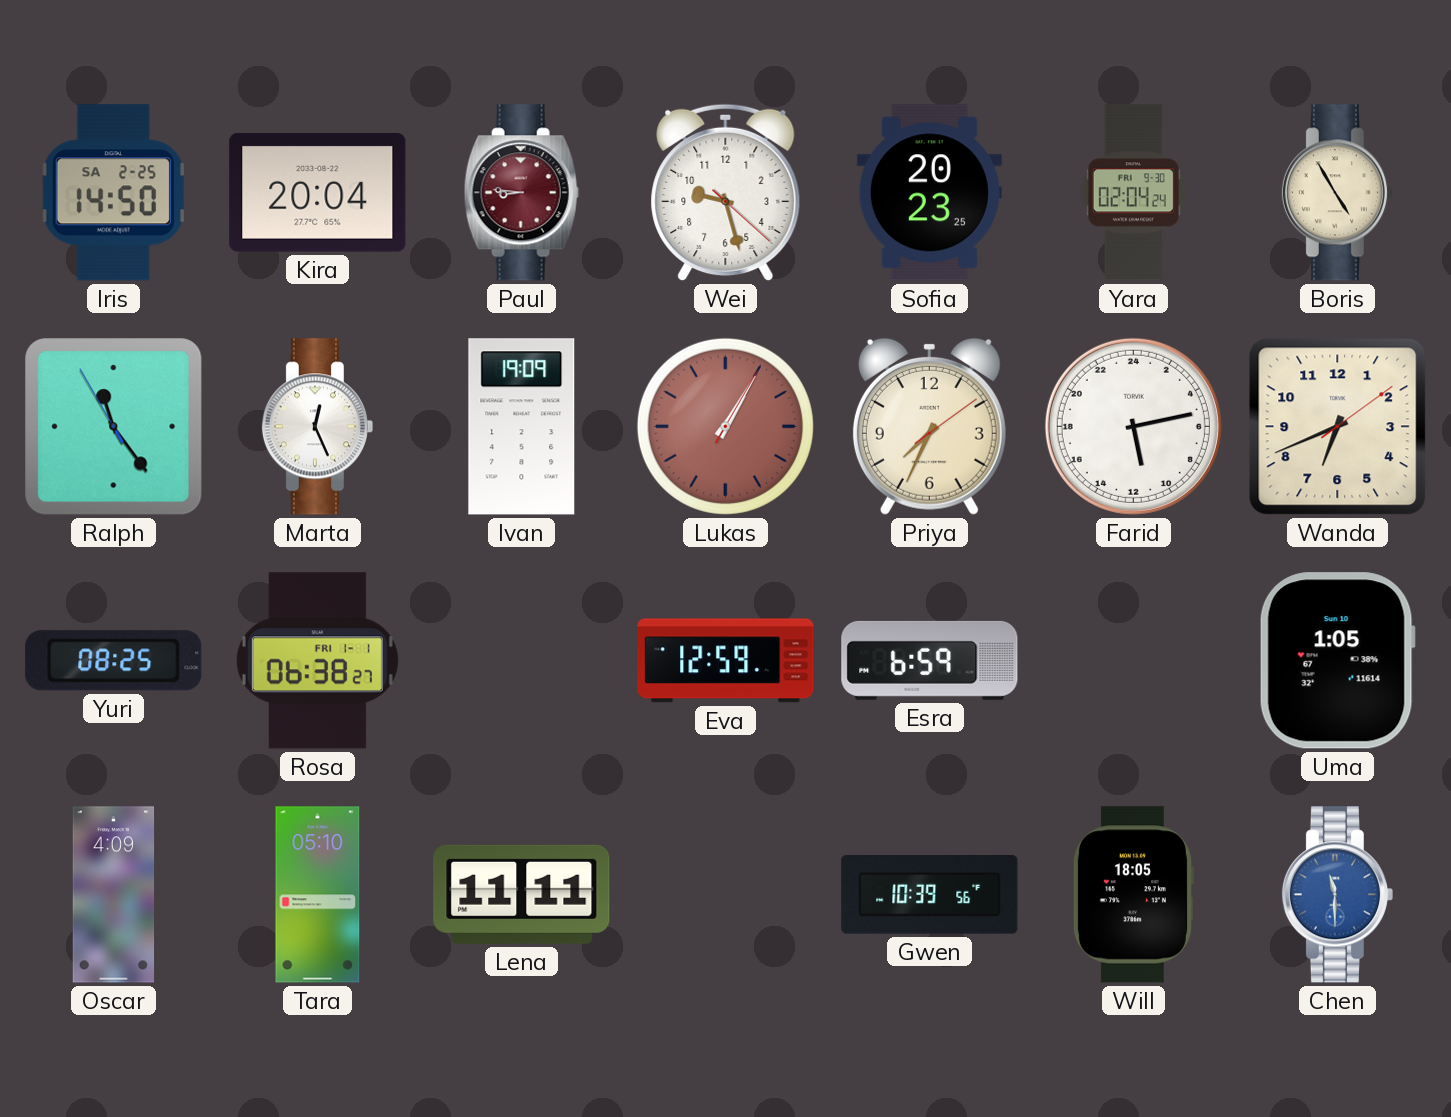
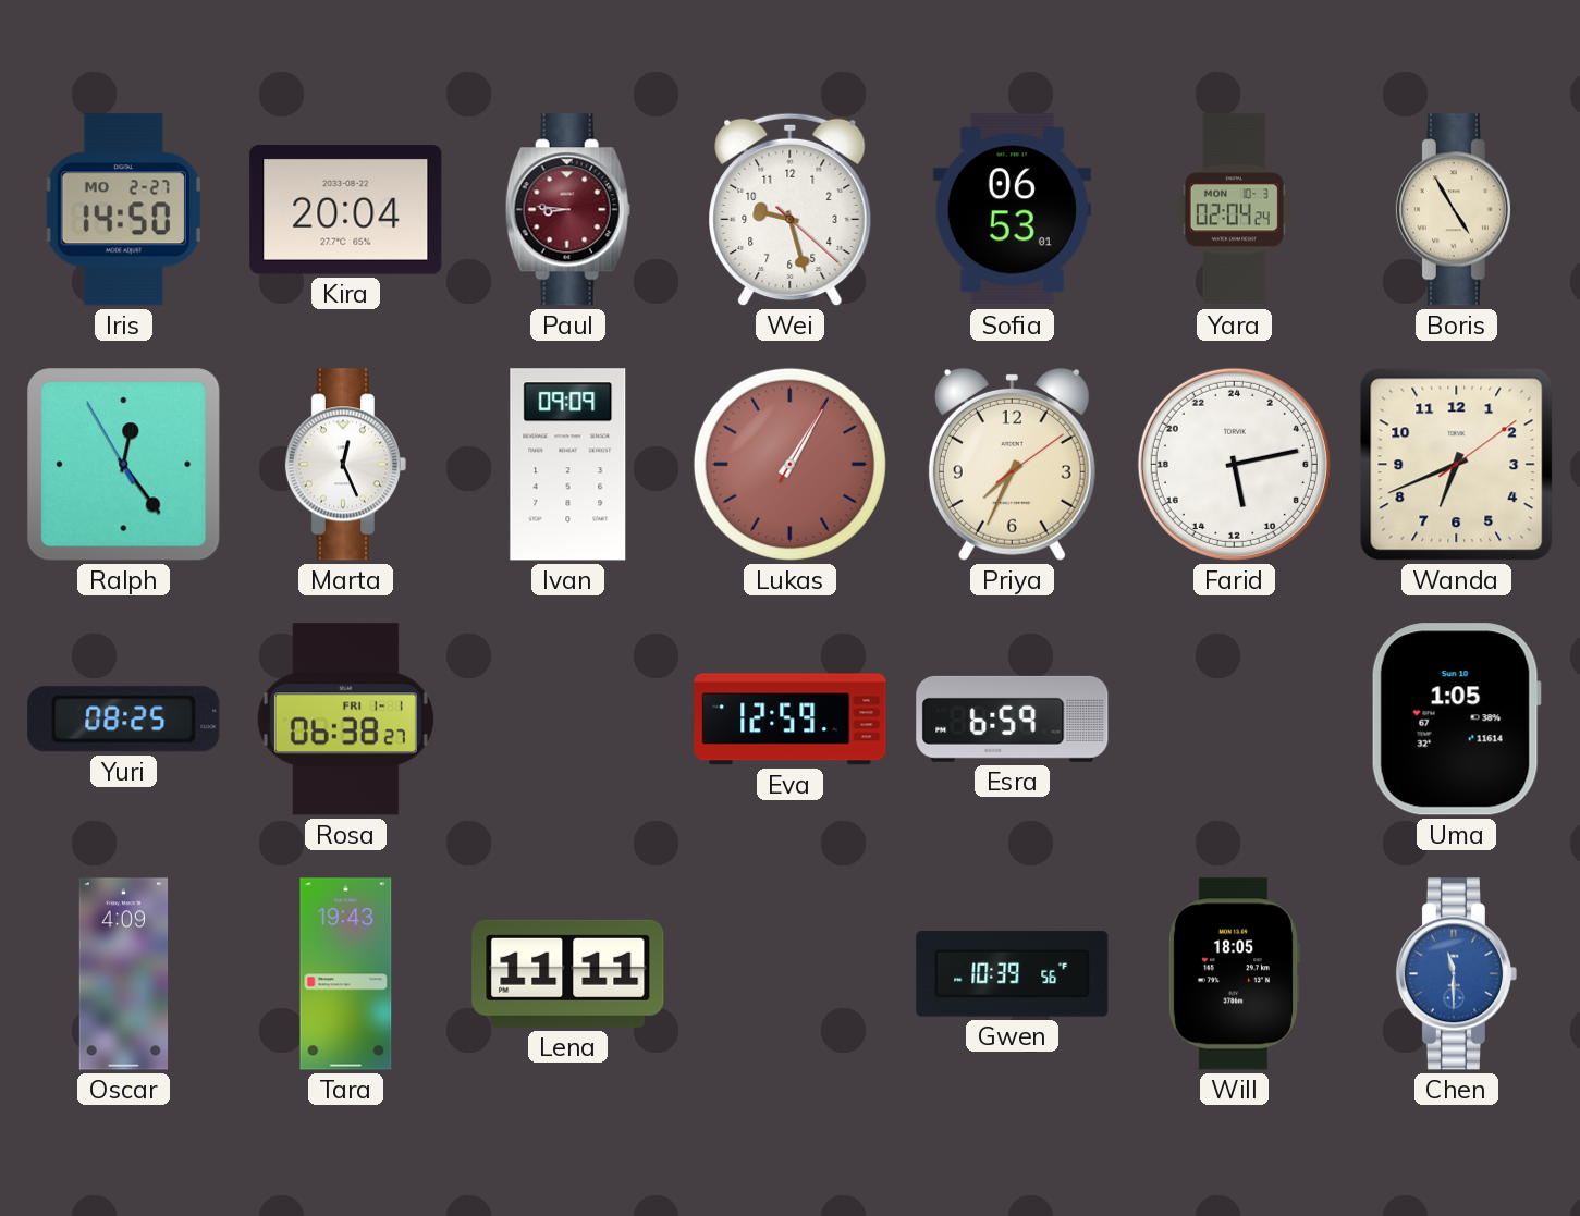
Iris date: SA 2-25 -> MO 2-27
Sofia: 20:23 -> 06:53
Yara date: FRI 9-30 -> MON 10-3
Ralph: 11:23 -> 12:23
Ivan: 19:09 -> 09:09
Tara: 05:10 -> 19:43
